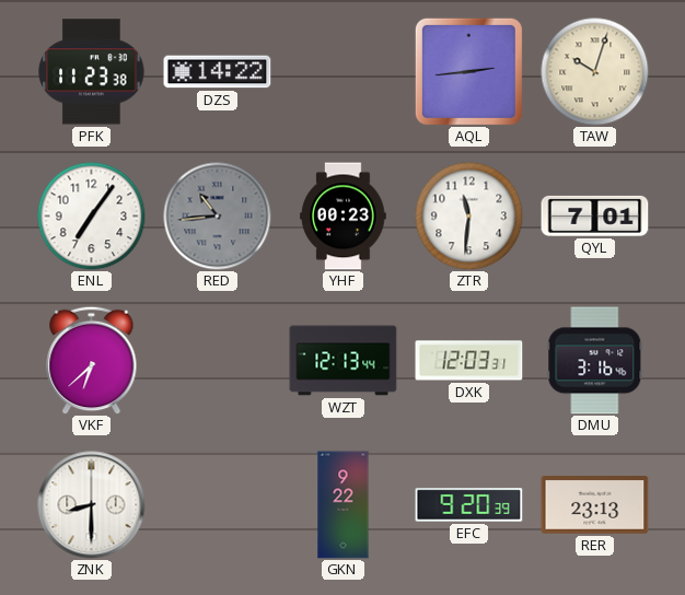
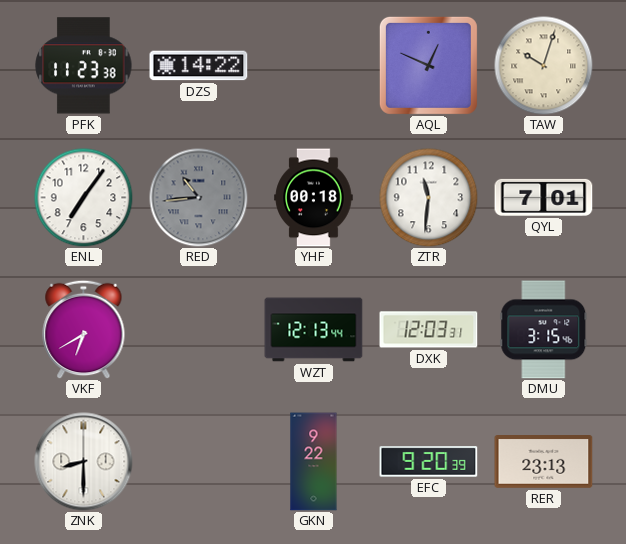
AQL: 2:44 -> 12:49
YHF: 00:23 -> 00:18
VKF: 6:38 -> 6:40
DMU: 3:16 -> 3:15
